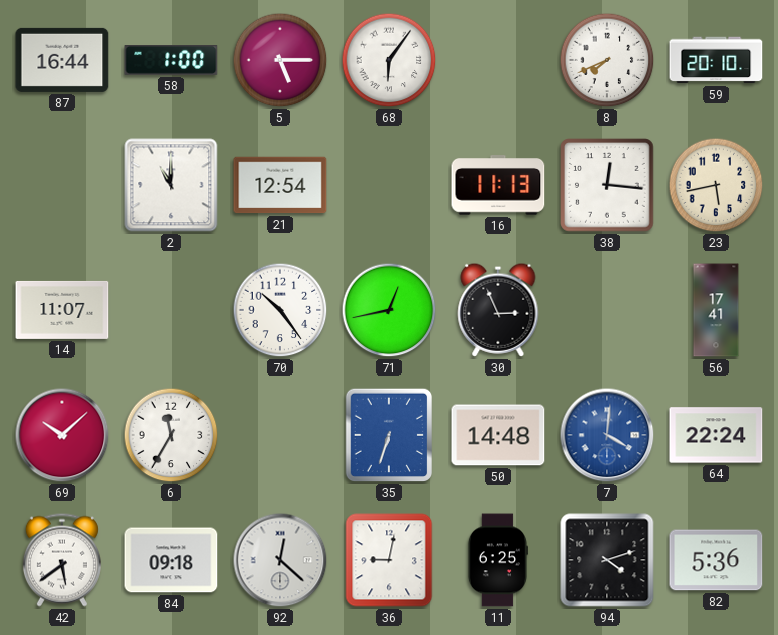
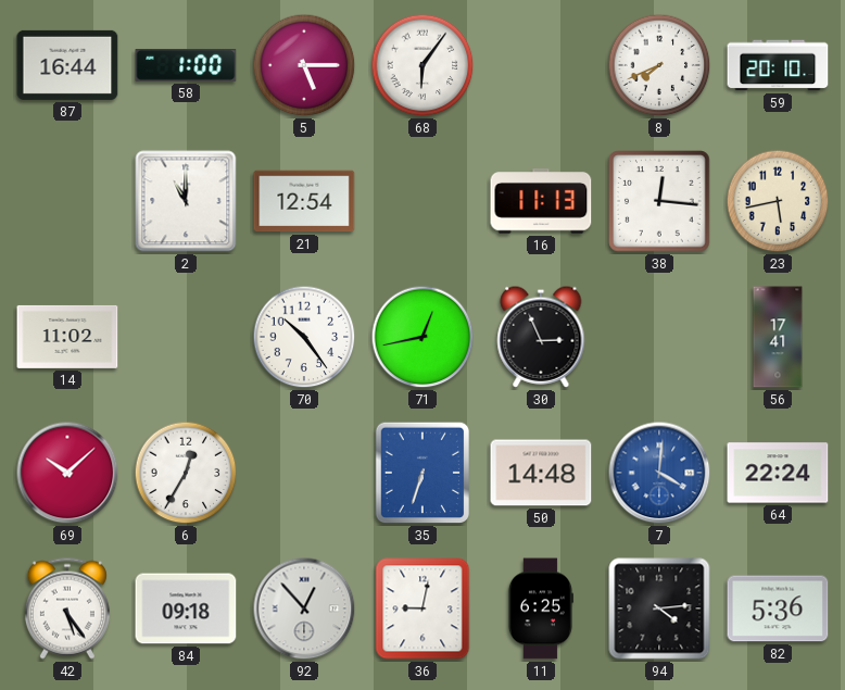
14: 11:07 -> 11:02
6: 11:35 -> 12:35
42: 5:39 -> 5:24
92: 12:22 -> 12:53
94: 4:12 -> 4:14
